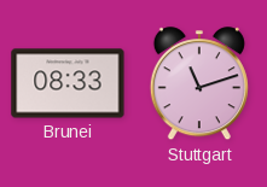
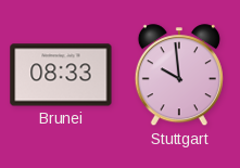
Stuttgart: 11:12 -> 9:59
